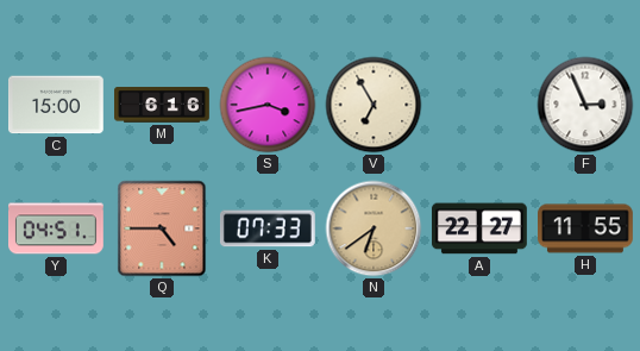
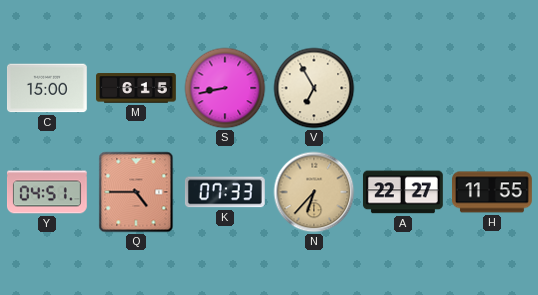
M: 6:16 -> 6:15
S: 3:43 -> 8:43
F: 2:56 -> none
N: 6:39 -> 6:37
